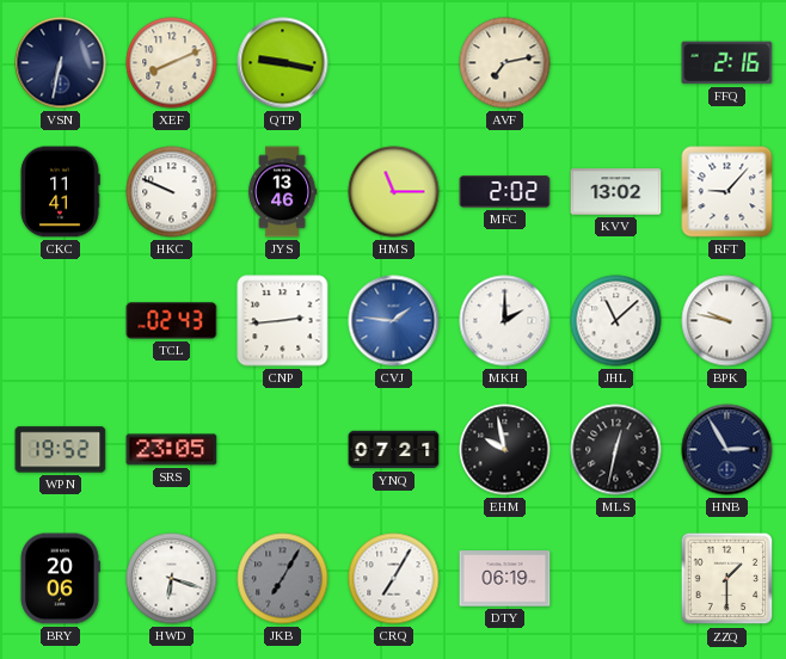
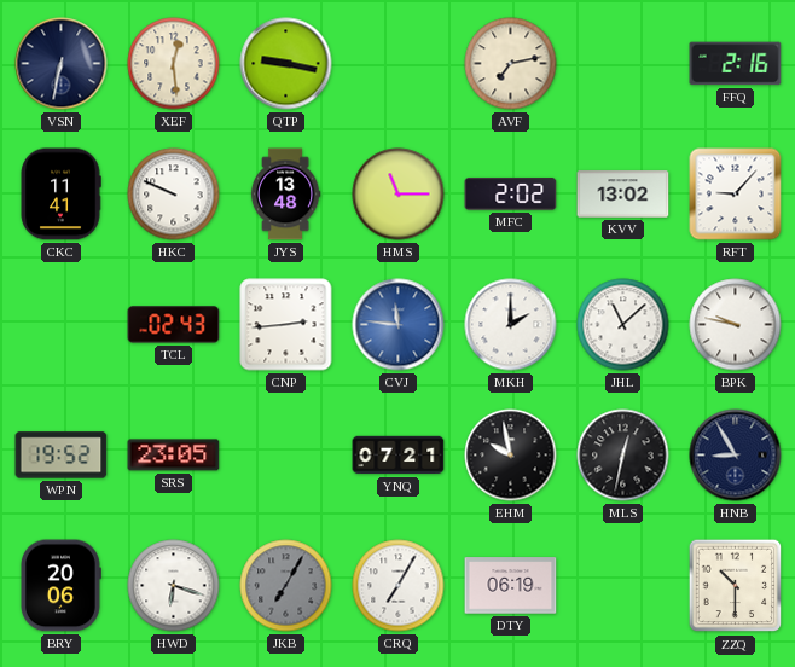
XEF: 8:11 -> 12:29
JYS: 13:46 -> 13:48
CVJ: 1:46 -> 11:46
HNB: 2:55 -> 8:55
ZZQ: 1:30 -> 10:30
